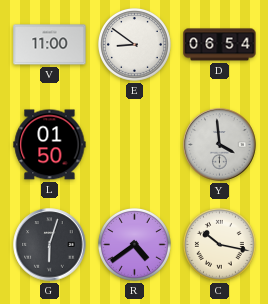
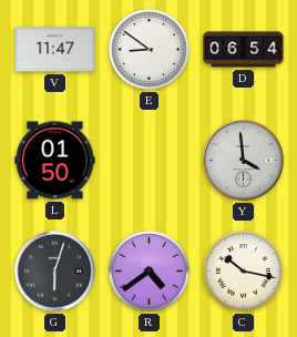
V: 11:00 -> 11:47
